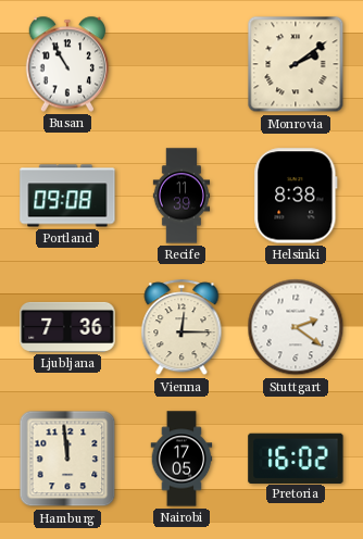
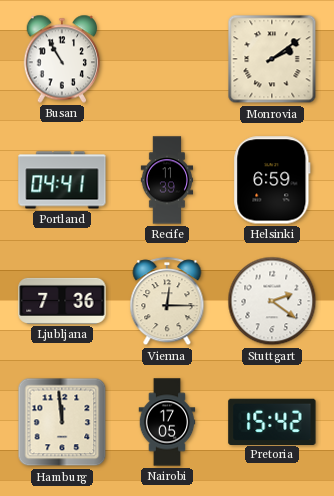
Portland: 09:08 -> 04:41
Helsinki: 8:38 -> 6:59
Pretoria: 16:02 -> 15:42
